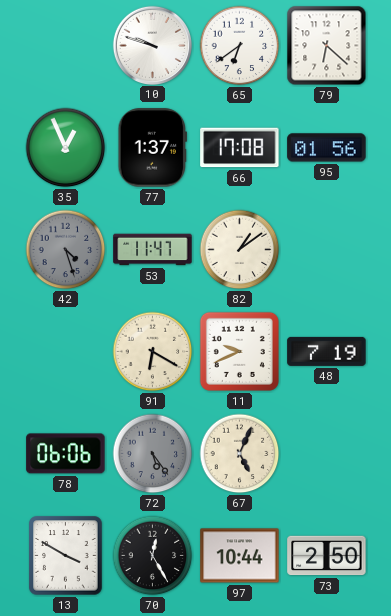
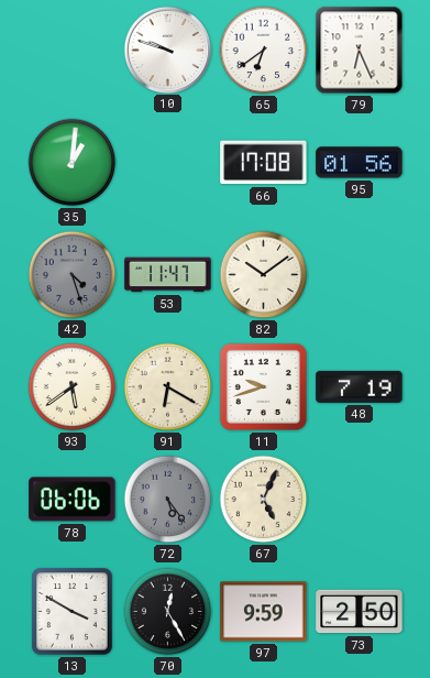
79: 6:22 -> 6:26
35: 12:56 -> 1:01
77: 1:37 -> none
82: 1:09 -> 10:09
93: none -> 5:39
11: 9:41 -> 9:42
97: 10:44 -> 9:59
